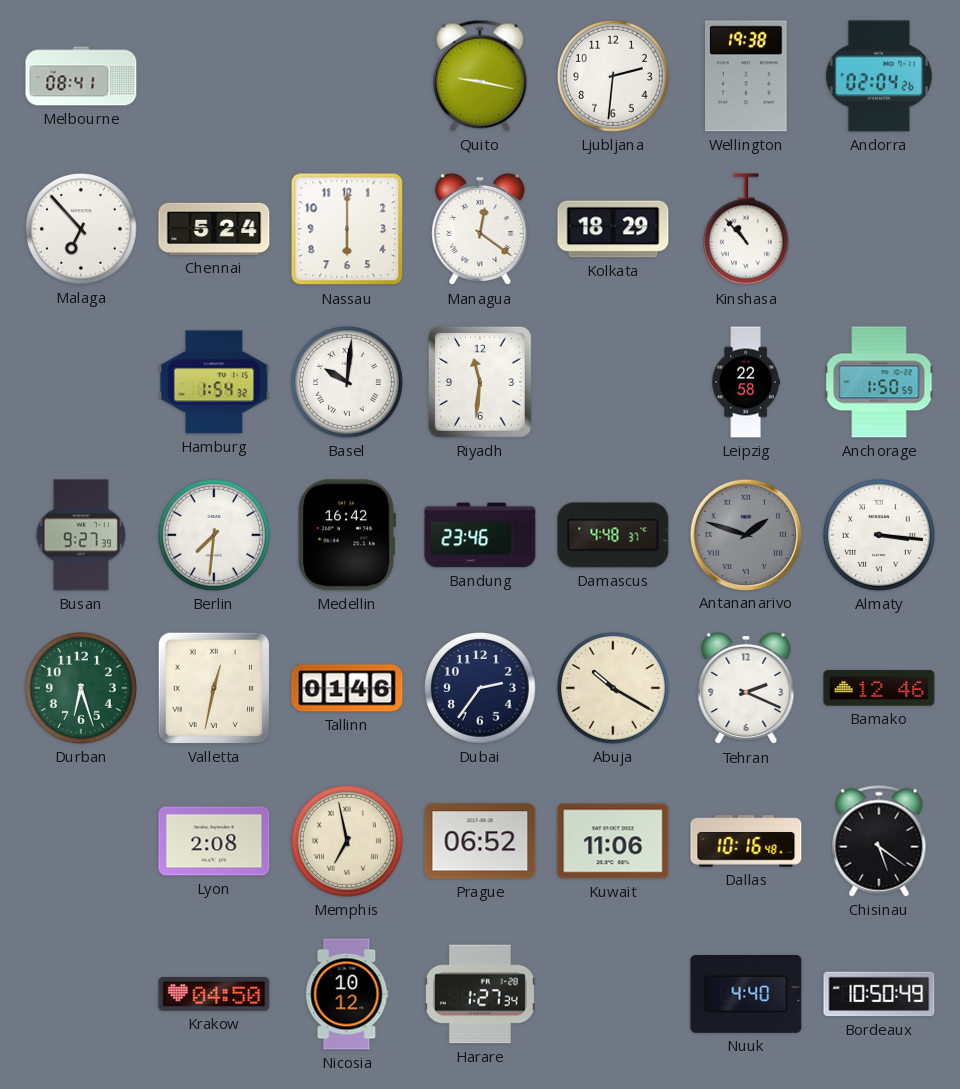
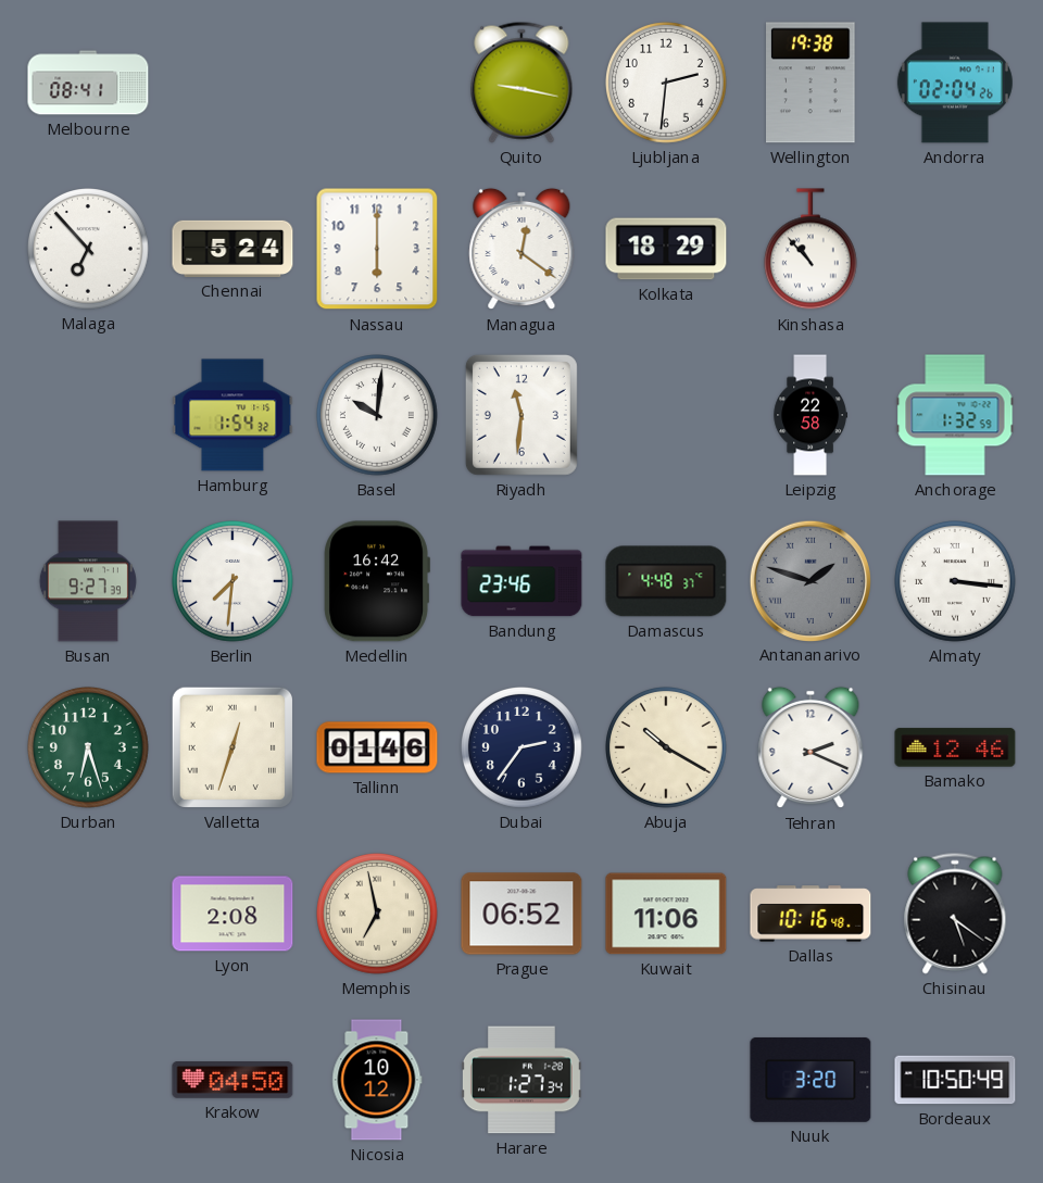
Anchorage: 1:50 -> 1:32
Valletta: 12:32 -> 12:33
Nuuk: 4:40 -> 3:20
